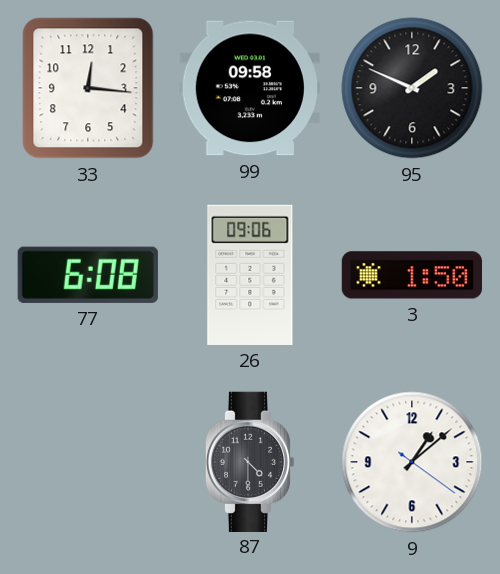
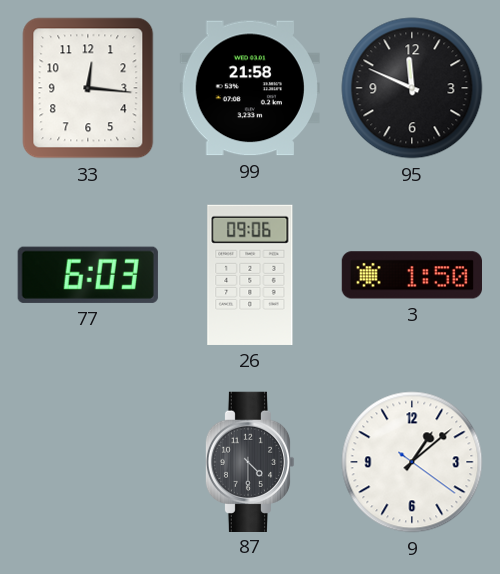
99: 09:58 -> 21:58
95: 1:49 -> 11:49
77: 6:08 -> 6:03
